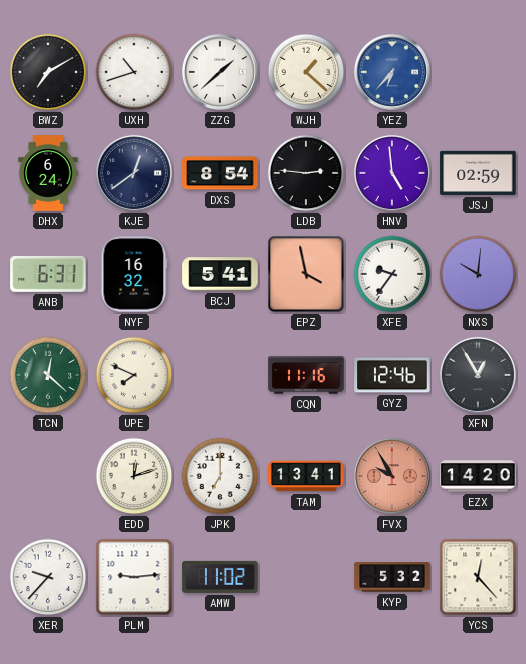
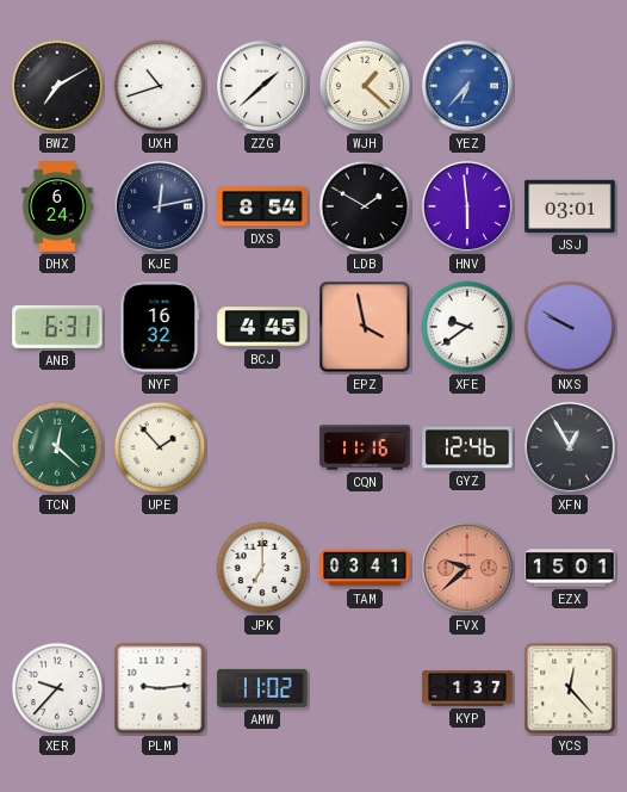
KJE: 12:39 -> 12:13
LDB: 2:46 -> 1:50
HNV: 4:59 -> 5:59
JSJ: 02:59 -> 03:01
BCJ: 5:41 -> 4:45
XFE: 9:36 -> 9:39
NXS: 10:01 -> 9:50
UPE: 7:49 -> 1:53
EDD: 12:12 -> none
TAM: 13:41 -> 03:41
FVX: 9:55 -> 9:38
EZX: 14:20 -> 15:01
KYP: 5:32 -> 1:37
